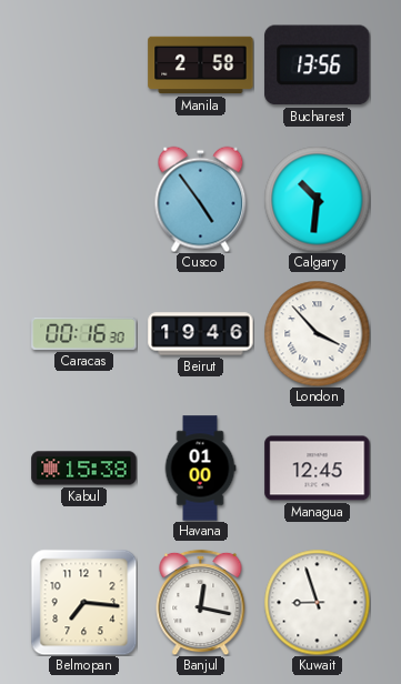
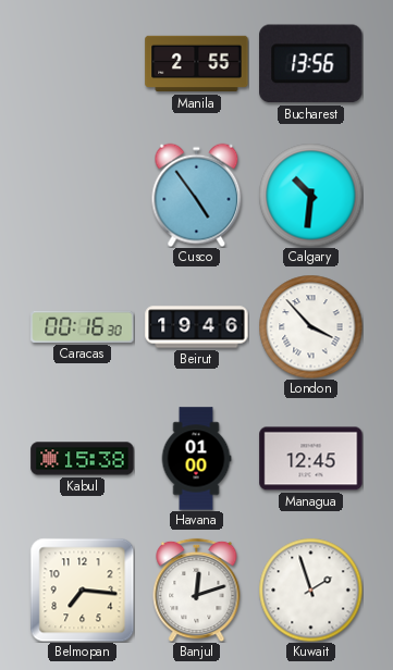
Manila: 2:58 -> 2:55
Banjul: 12:17 -> 12:12
Kuwait: 8:57 -> 1:57
